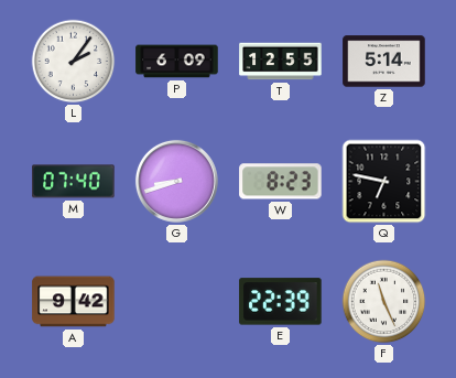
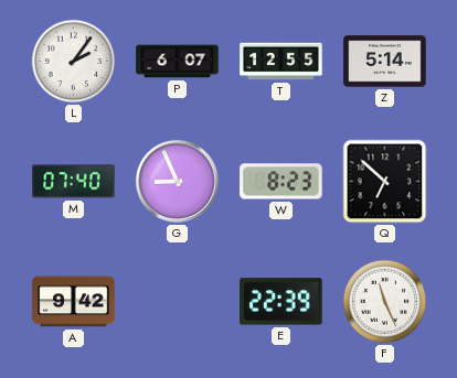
P: 6:09 -> 6:07
G: 8:42 -> 8:56
Q: 6:47 -> 6:52
